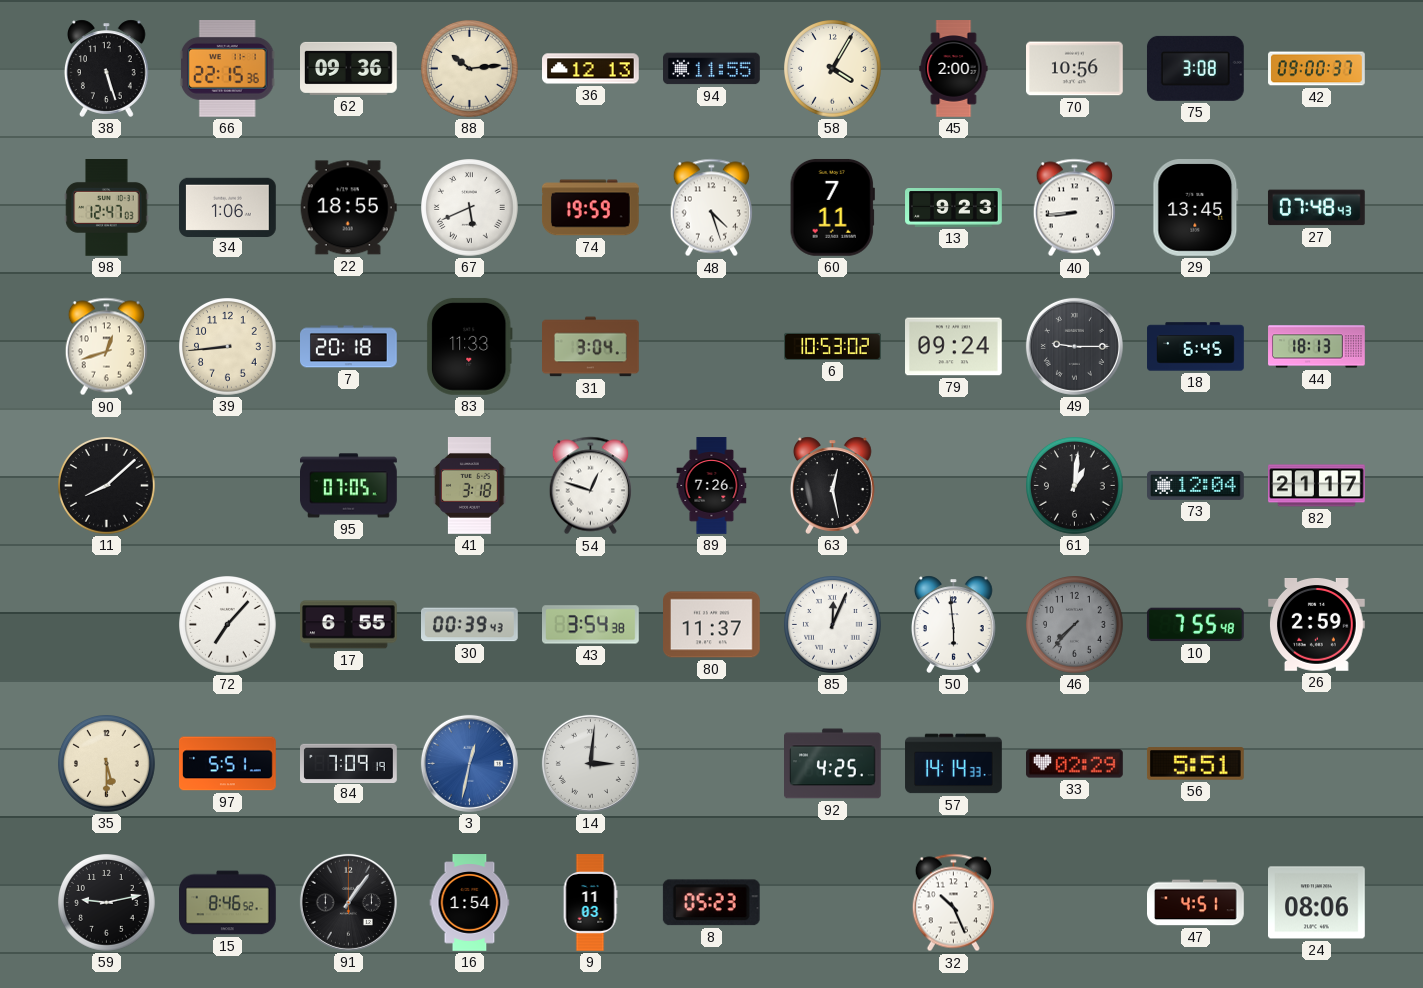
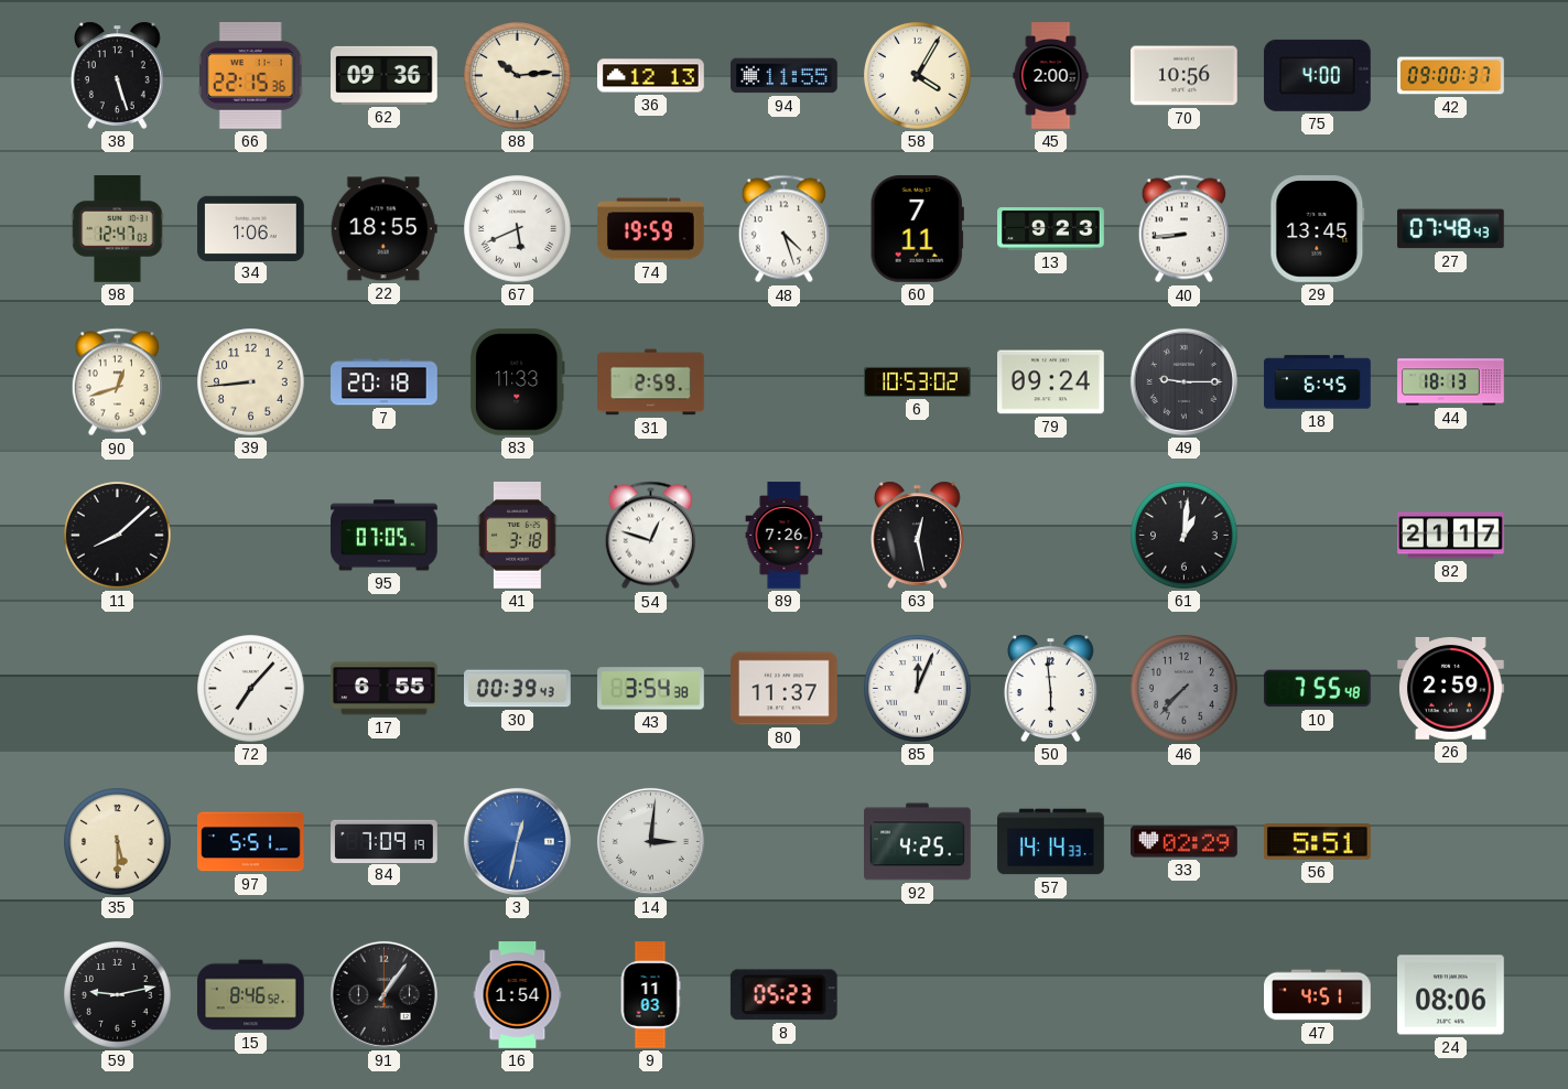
75: 3:08 -> 4:00
31: 3:04 -> 2:59
73: 12:04 -> none
32: 10:26 -> none
